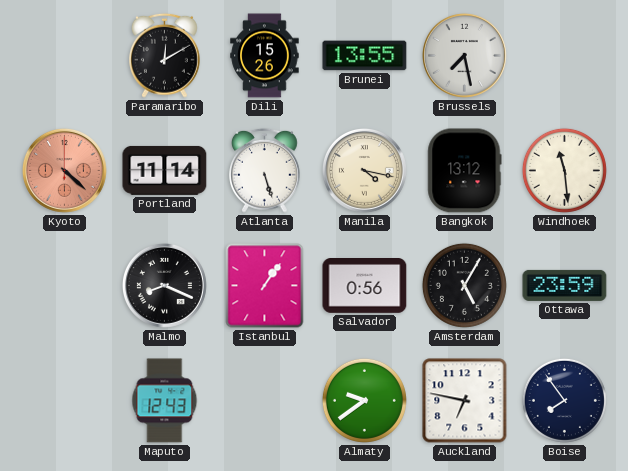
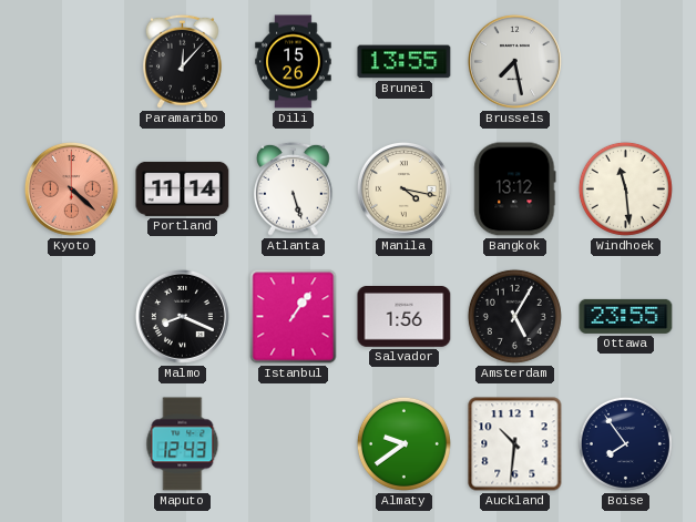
Paramaribo: 12:10 -> 12:07
Salvador: 0:56 -> 1:56
Ottawa: 23:59 -> 23:55
Auckland: 6:47 -> 10:31
